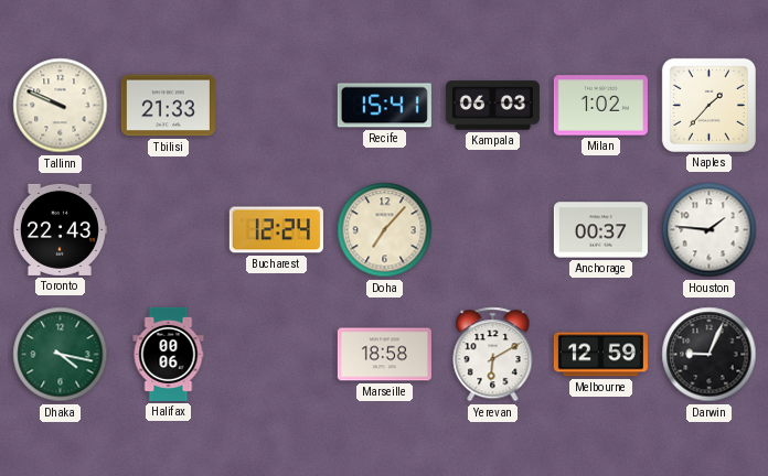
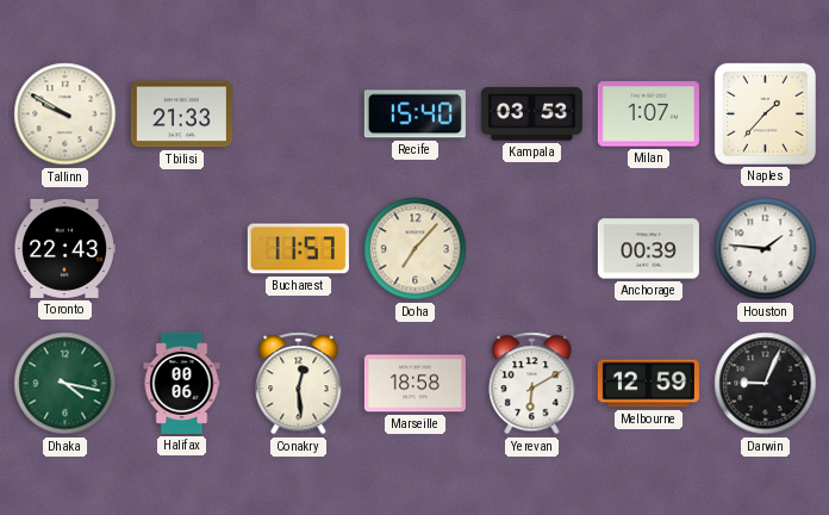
Tallinn: 9:49 -> 9:50
Recife: 15:41 -> 15:40
Kampala: 06:03 -> 03:53
Milan: 1:02 -> 1:07
Bucharest: 12:24 -> 11:57
Anchorage: 00:37 -> 00:39
Conakry: none -> 12:29
